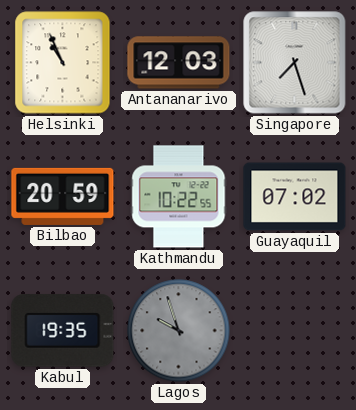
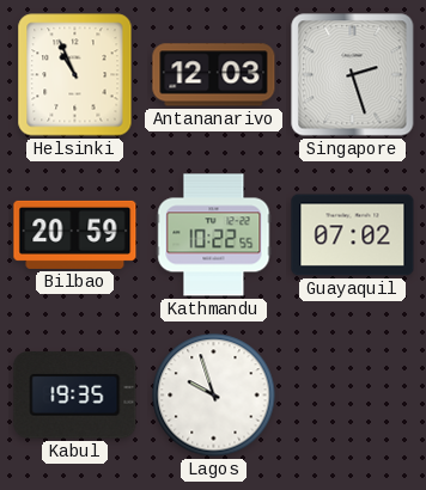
Singapore: 7:27 -> 2:27
Lagos dial: grey -> white
